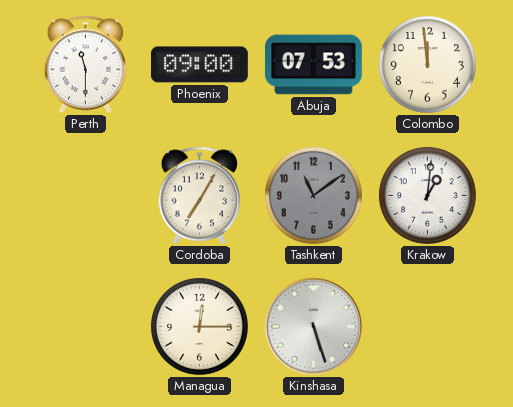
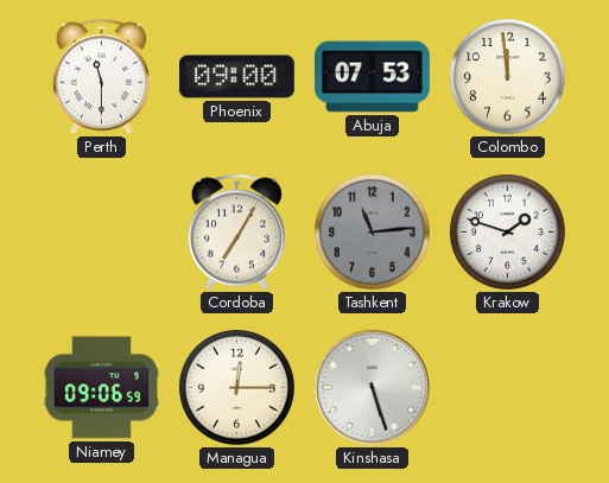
Tashkent: 11:09 -> 11:14
Krakow: 1:01 -> 1:48
Niamey: none -> 09:06
